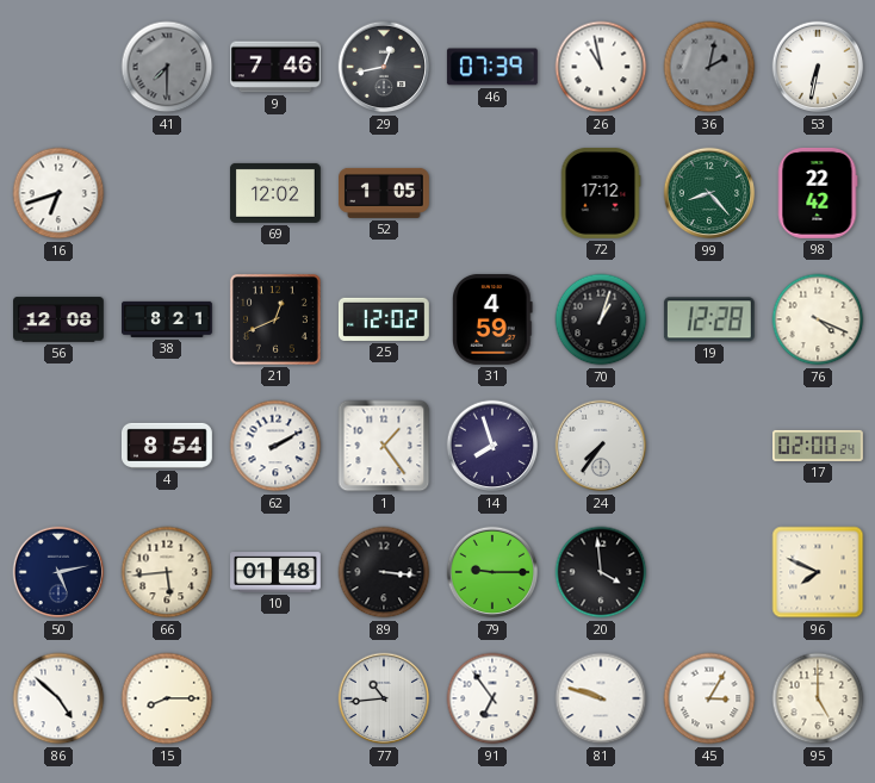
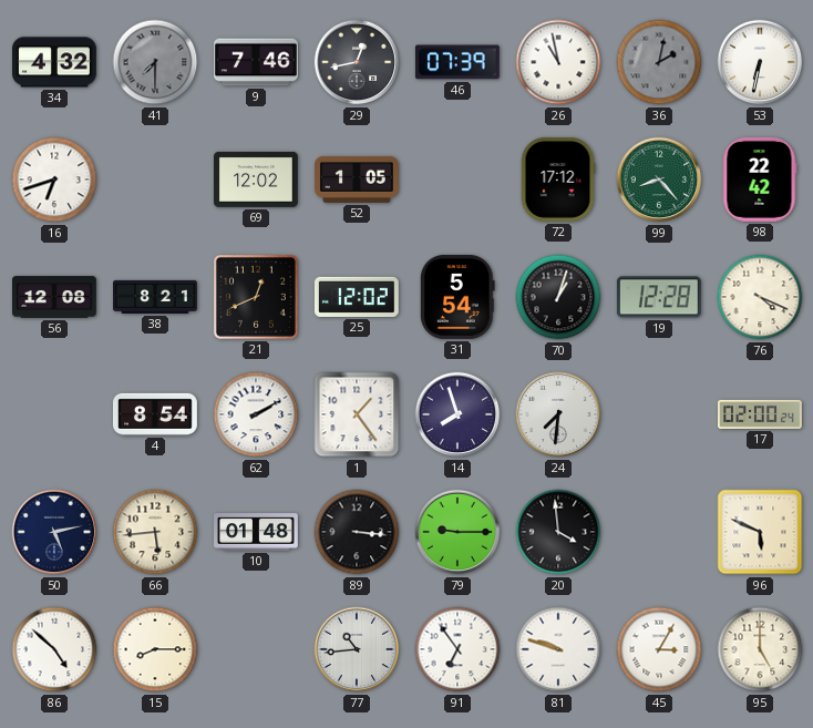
34: none -> 4:32
31: 4:59 -> 5:54
24: 7:36 -> 7:31
96: 7:49 -> 5:49
